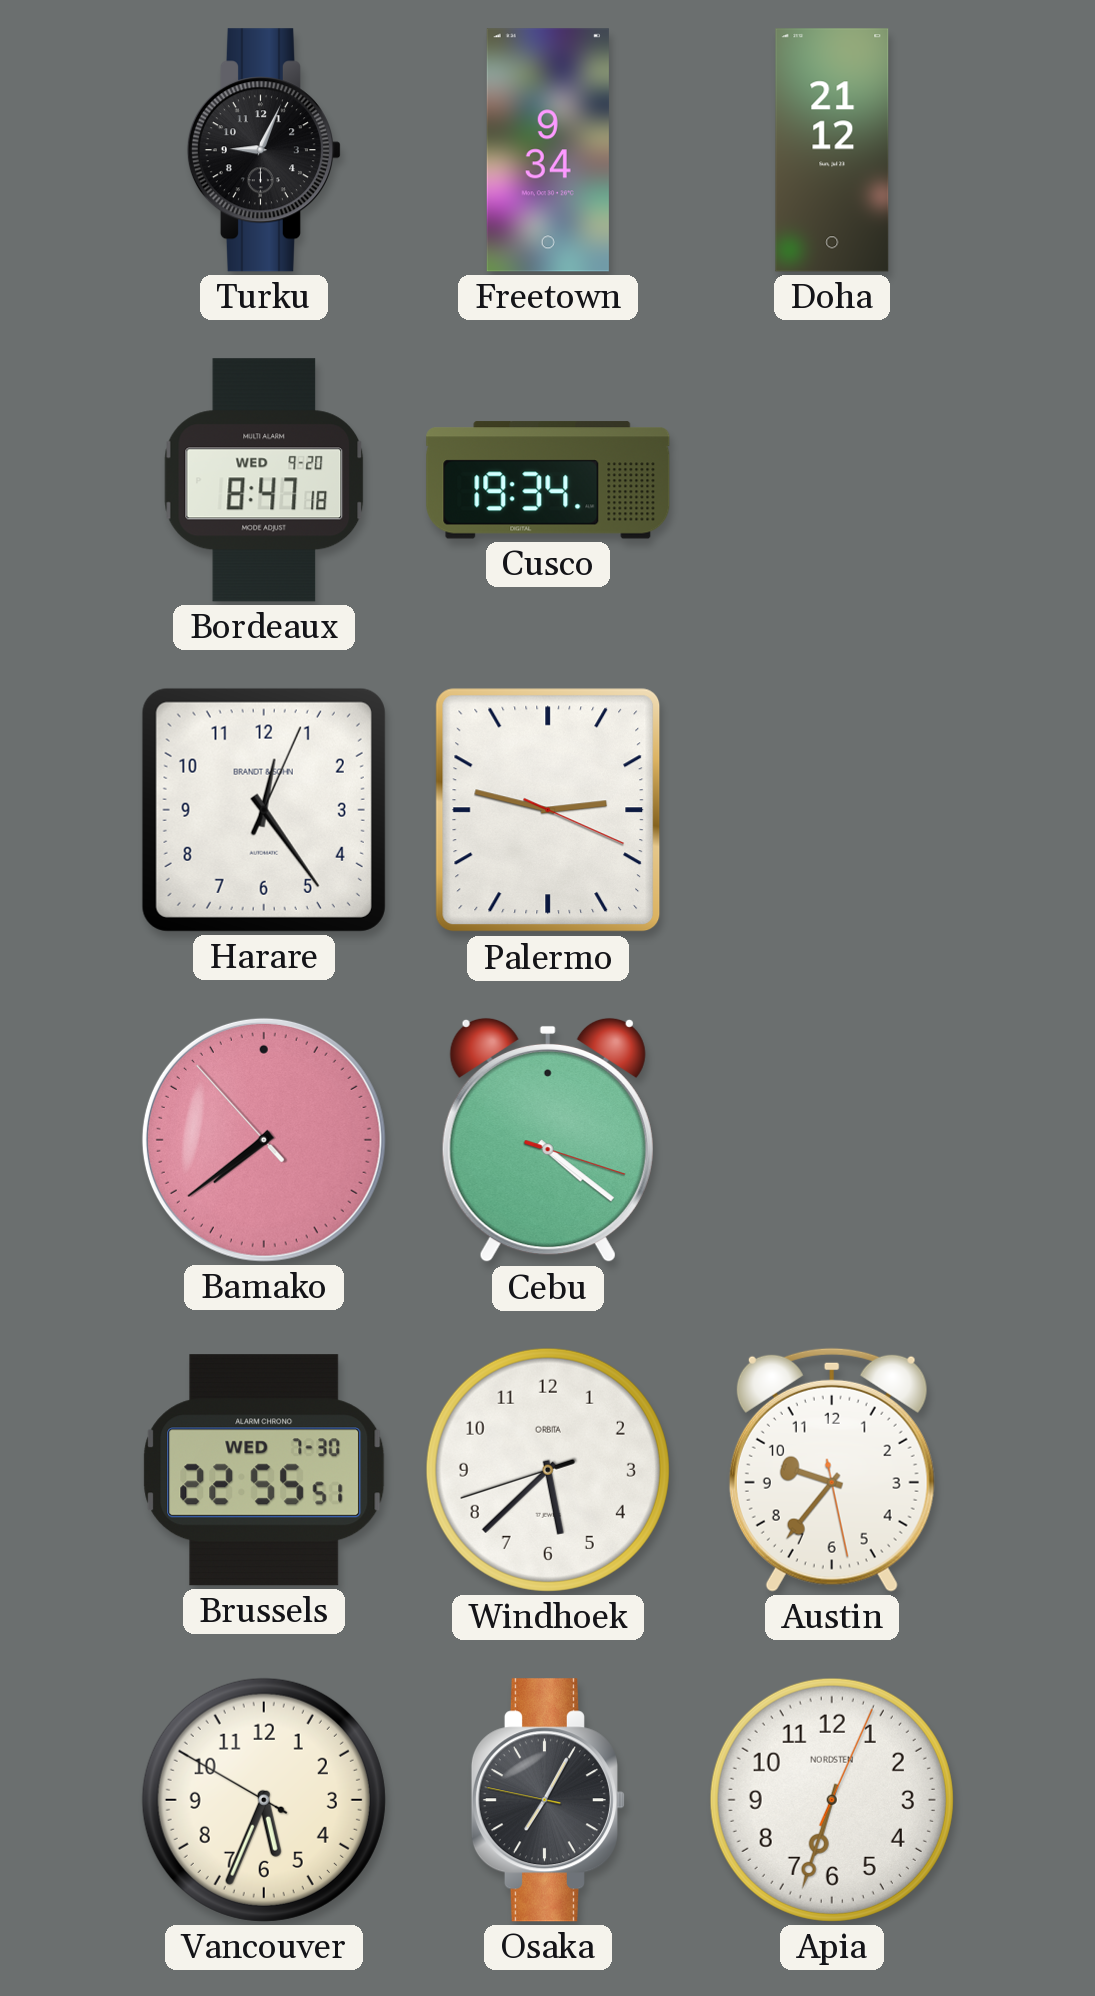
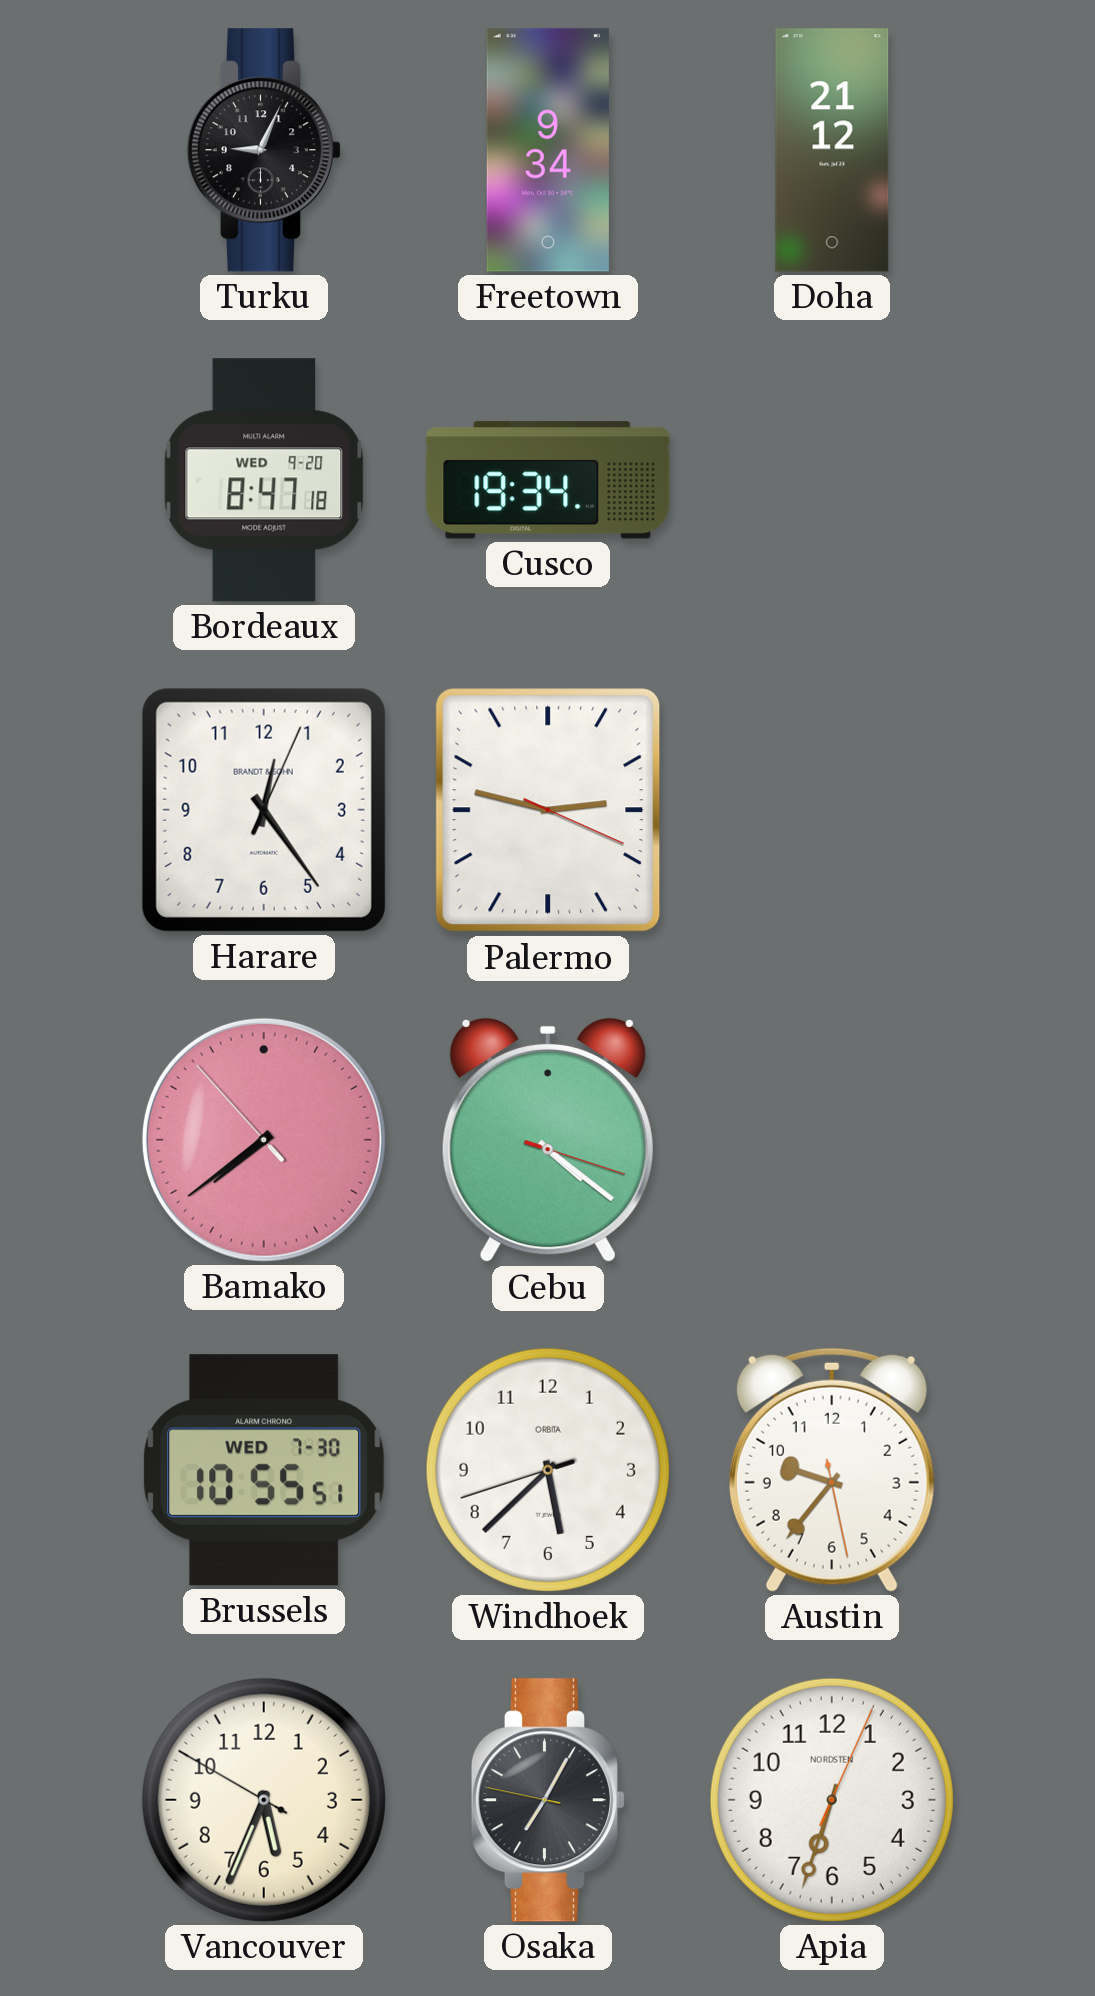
Brussels: 22:55 -> 10:55
